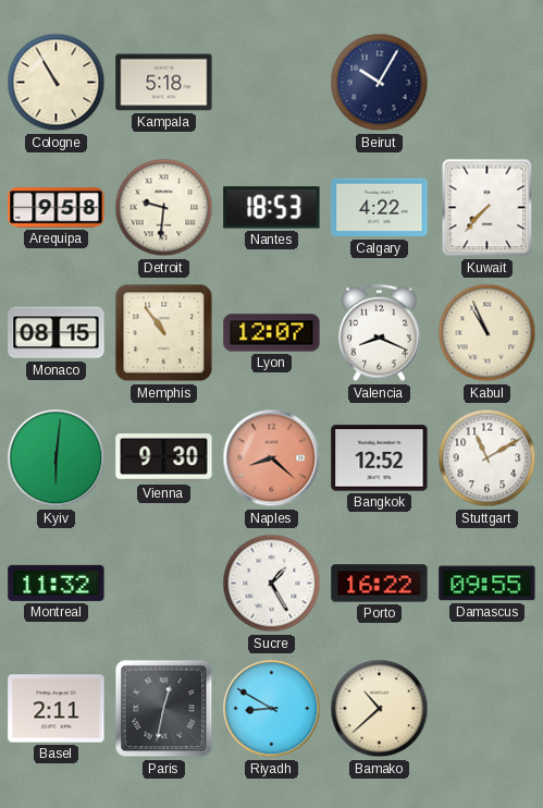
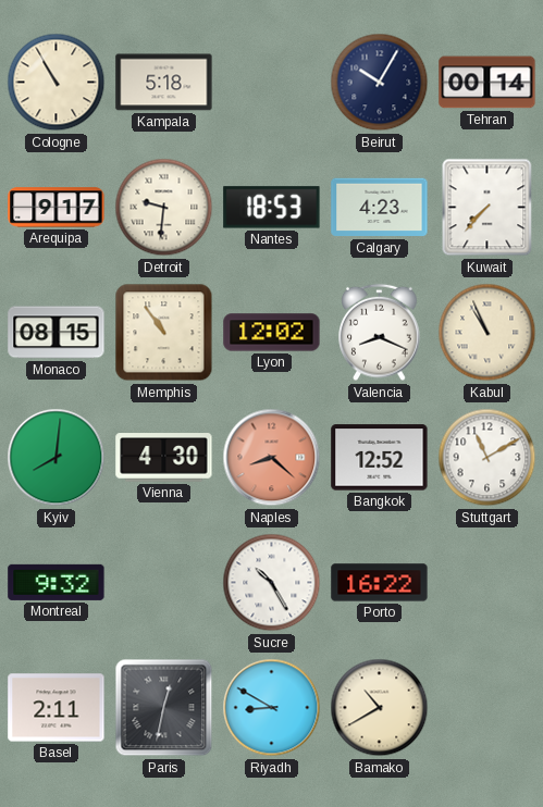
Tehran: none -> 00:14
Arequipa: 9:58 -> 9:17
Calgary: 4:22 -> 4:23
Lyon: 12:07 -> 12:02
Kyiv: 6:01 -> 8:01
Vienna: 9:30 -> 4:30
Montreal: 11:32 -> 9:32
Sucre: 1:25 -> 10:25
Damascus: 09:55 -> none
Bamako: 10:38 -> 10:40
